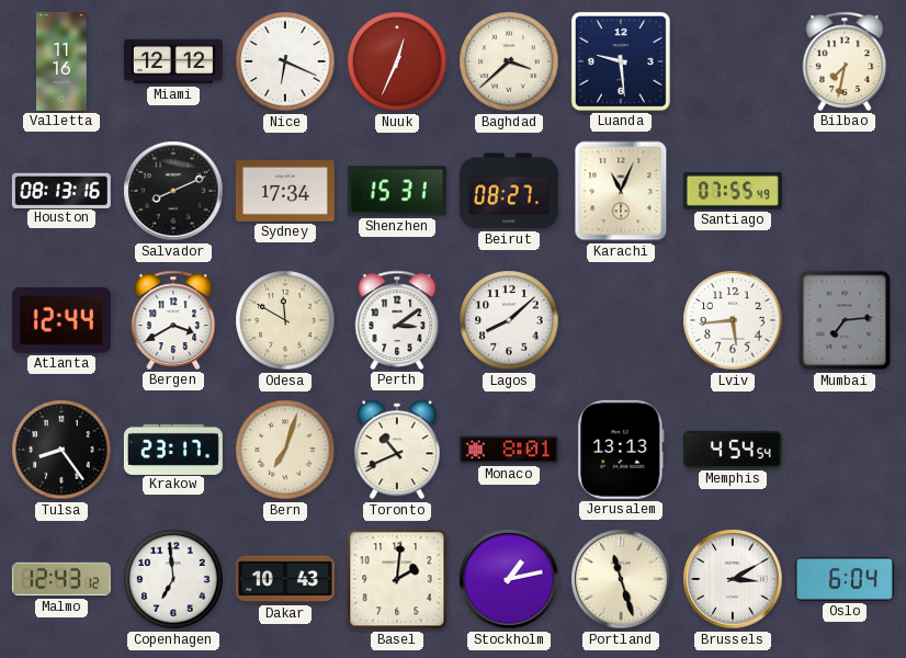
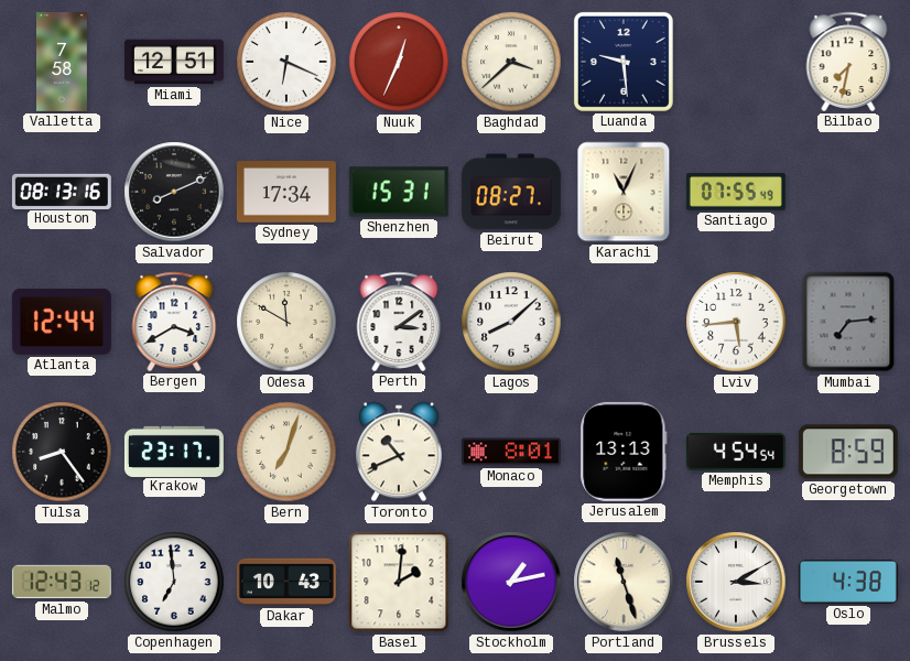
Valletta: 11:16 -> 7:58
Miami: 12:12 -> 12:51
Georgetown: none -> 8:59
Oslo: 6:04 -> 4:38
